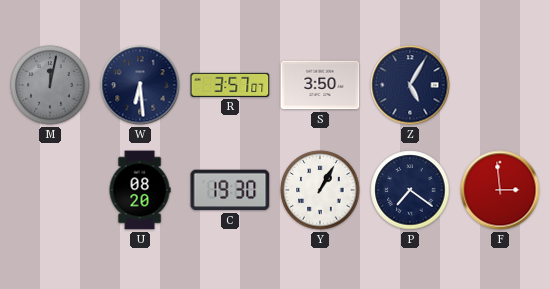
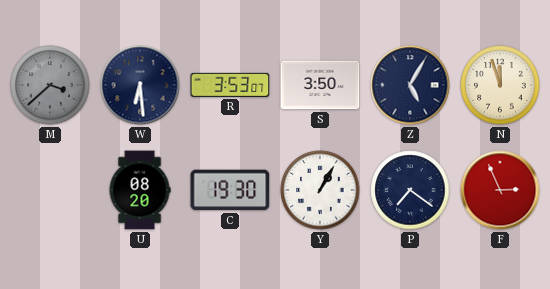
M: 12:02 -> 3:38
R: 3:57 -> 3:53
N: none -> 11:57
F: 2:59 -> 2:56
